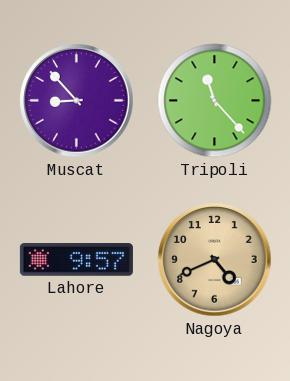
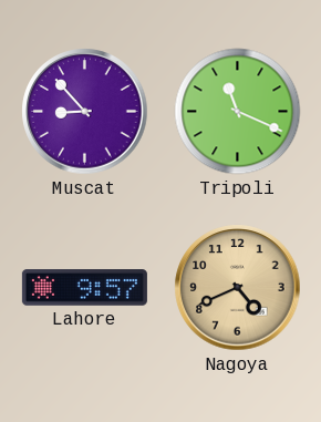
Tripoli: 11:23 -> 11:19
